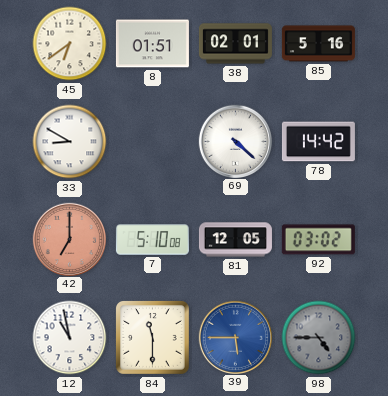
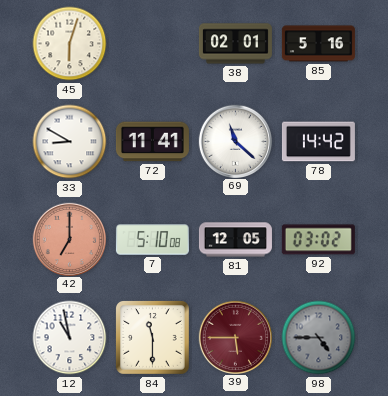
45: 6:39 -> 6:03
8: 01:51 -> none
72: none -> 11:41
69: 4:22 -> 11:22
39 dial: blue -> burgundy
